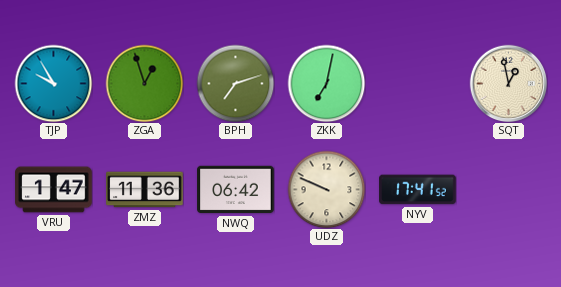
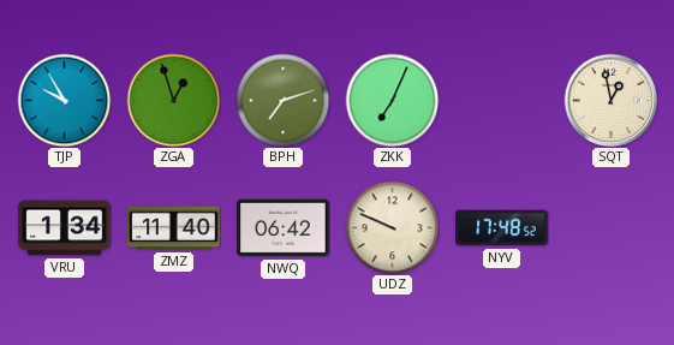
ZKK: 7:02 -> 7:04
VRU: 1:47 -> 1:34
ZMZ: 11:36 -> 11:40
NYV: 17:41 -> 17:48
